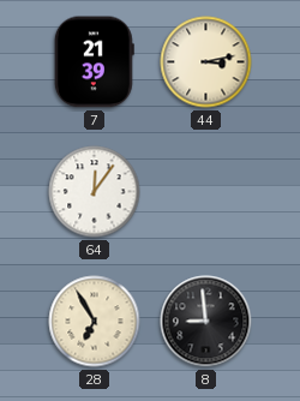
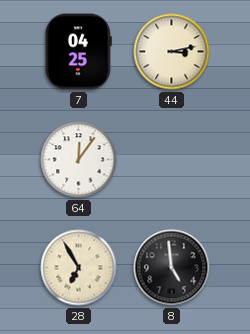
7: 21:39 -> 04:25
8: 8:59 -> 4:59
